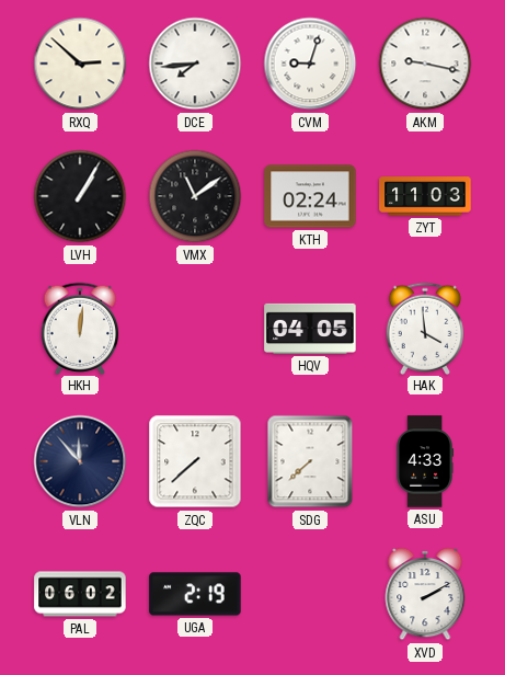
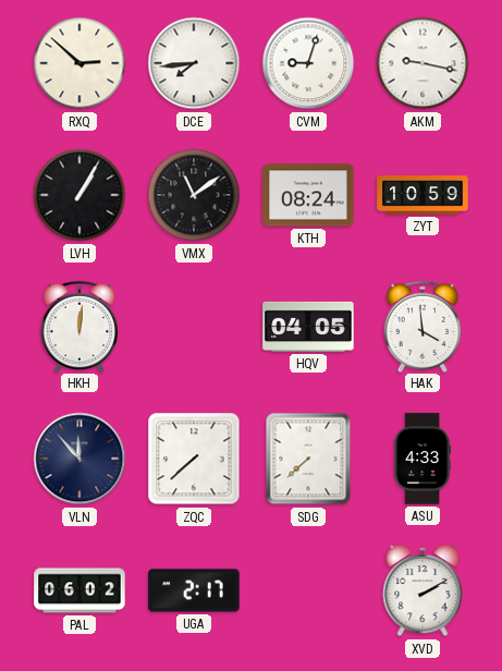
KTH: 02:24 -> 08:24
ZYT: 11:03 -> 10:59
UGA: 2:19 -> 2:17
